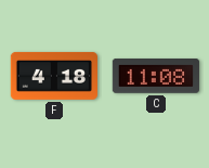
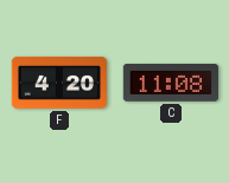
F: 4:18 -> 4:20
